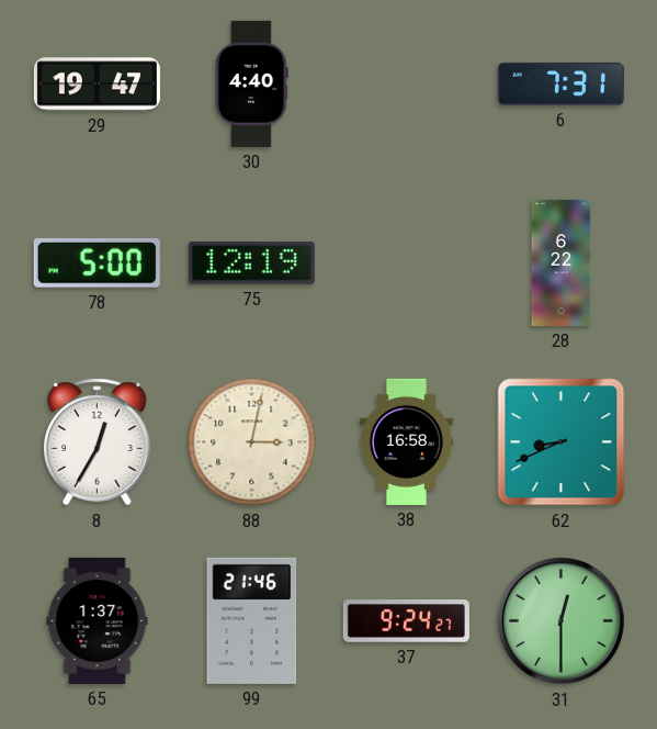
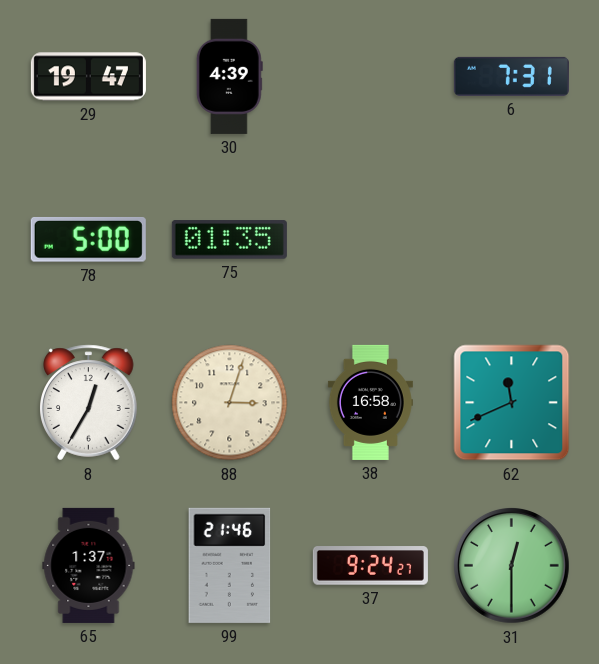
30: 4:40 -> 4:39
75: 12:19 -> 01:35
28: 6:22 -> none
88: 3:02 -> 3:03
62: 8:41 -> 11:41
